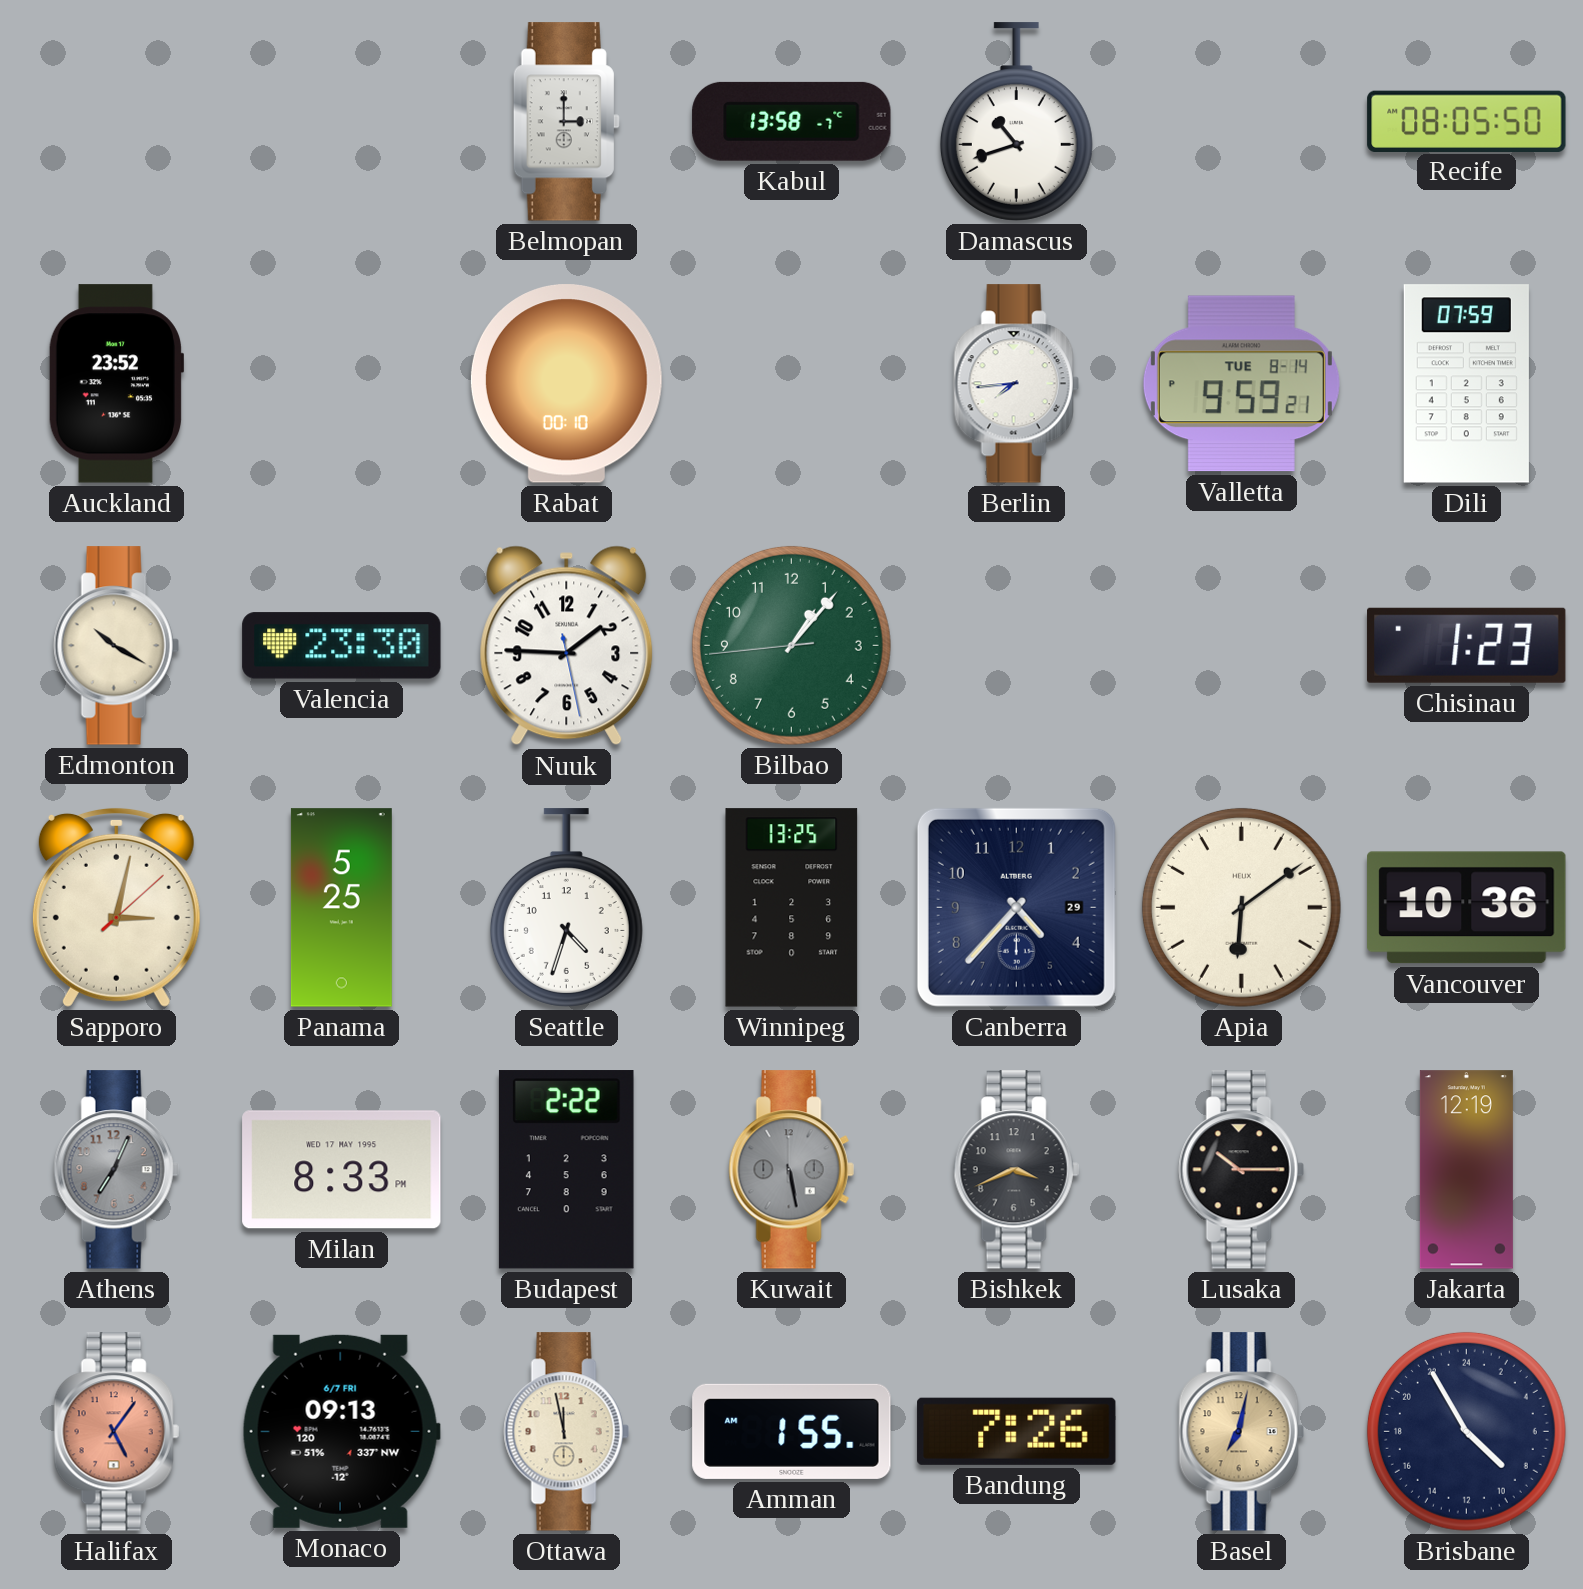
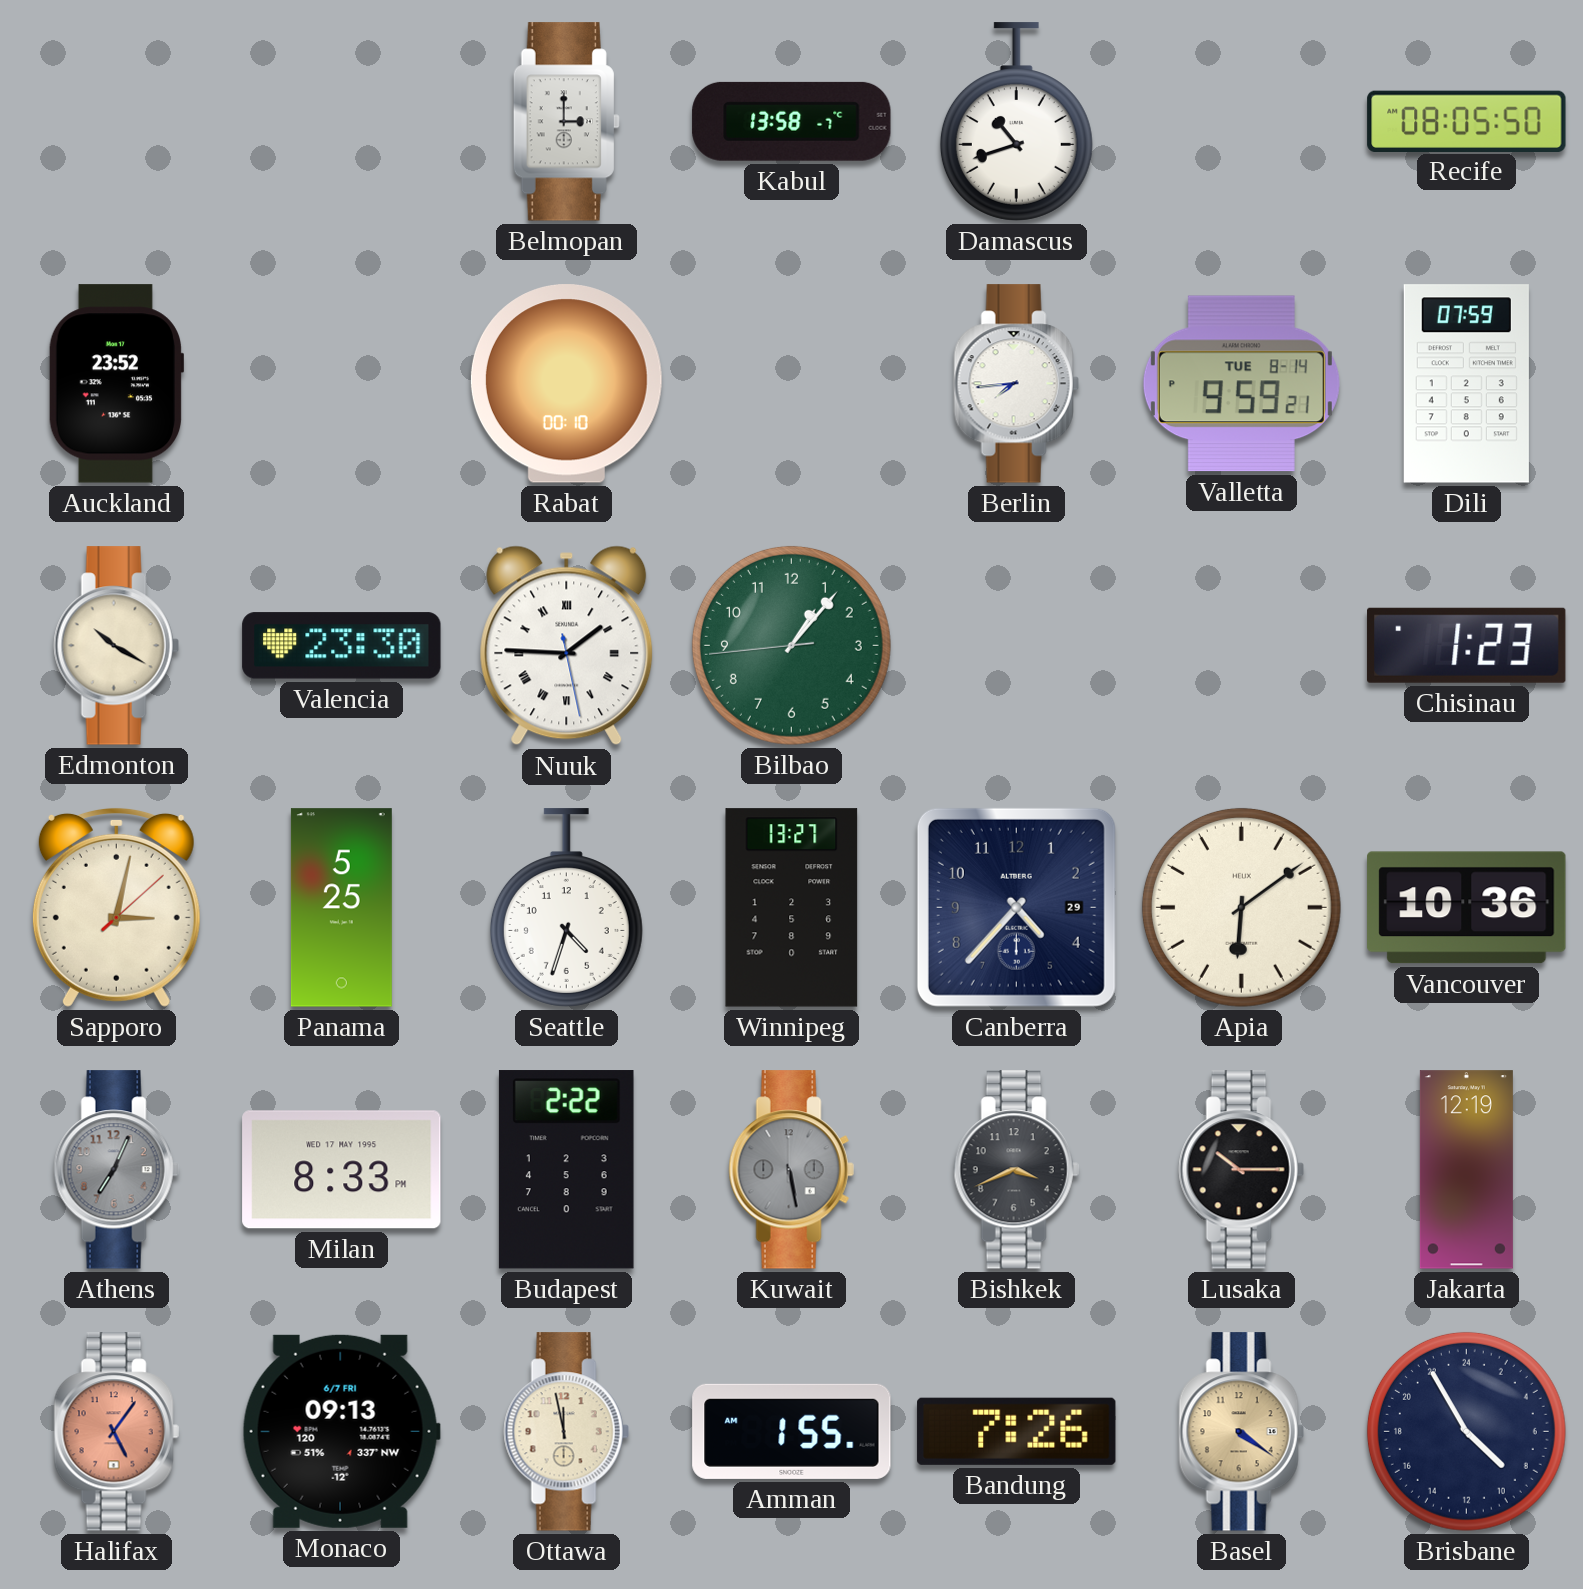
Nuuk numerals: Arabic -> Roman
Winnipeg: 13:25 -> 13:27
Basel: 7:02 -> 4:21
